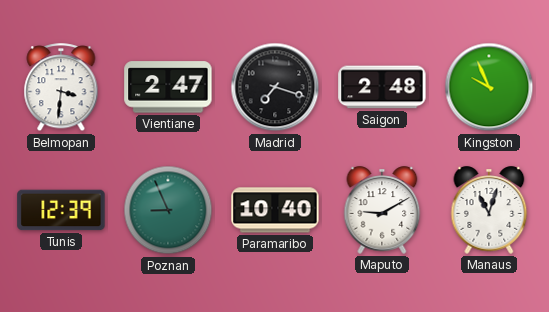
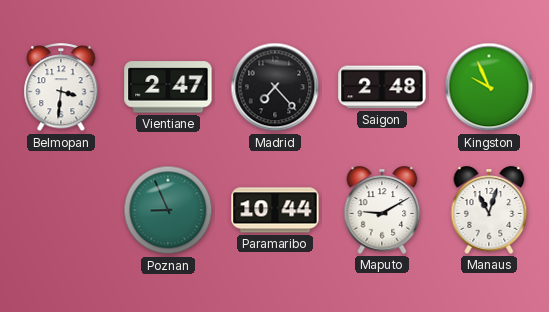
Madrid: 7:18 -> 7:23
Tunis: 12:39 -> none
Paramaribo: 10:40 -> 10:44
